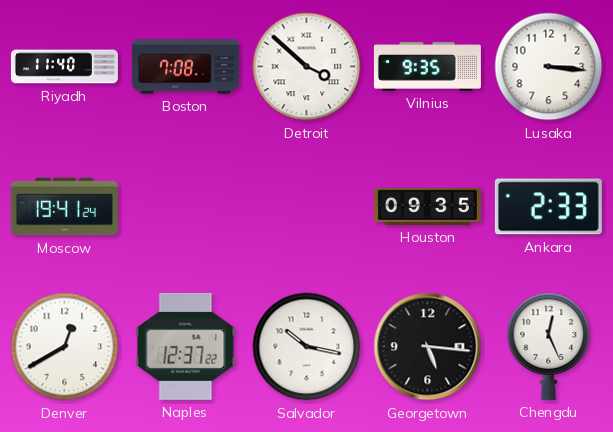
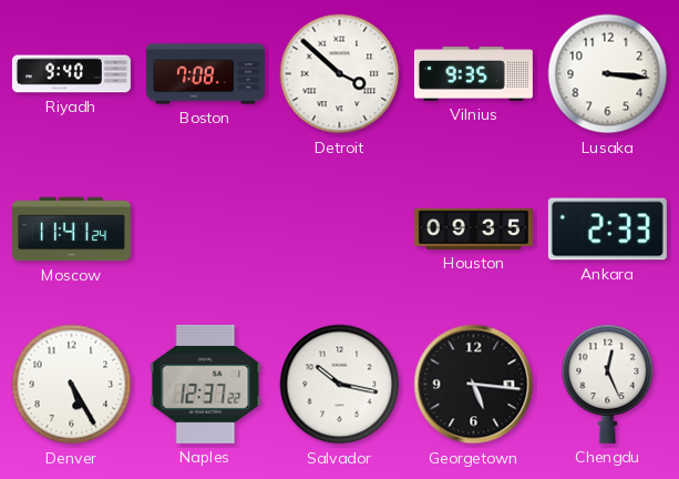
Riyadh: 11:40 -> 9:40
Moscow: 19:41 -> 11:41
Denver: 12:40 -> 5:25
